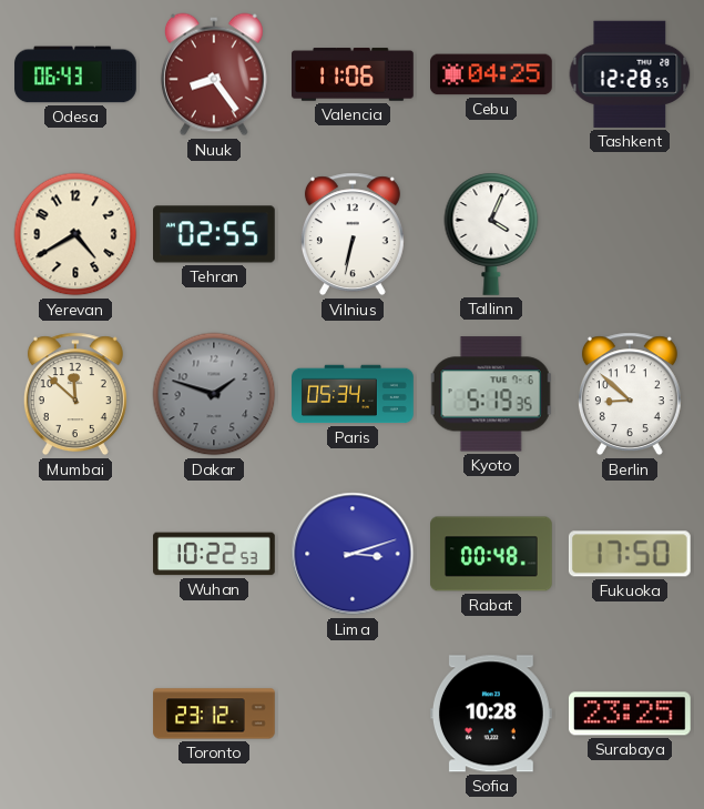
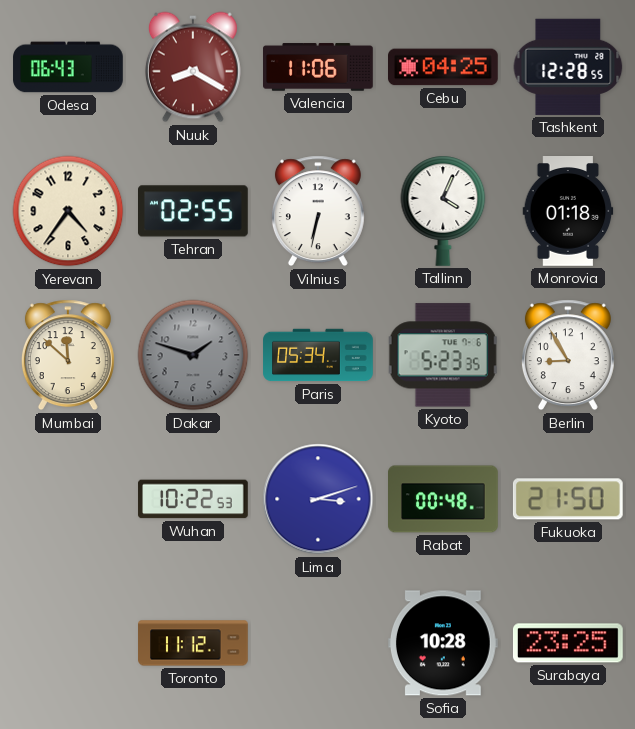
Nuuk: 8:24 -> 8:20
Yerevan: 4:40 -> 4:36
Monrovia: none -> 01:18
Kyoto: 5:19 -> 5:23
Berlin: 8:52 -> 8:55
Fukuoka: 17:50 -> 21:50
Toronto: 23:12 -> 11:12
